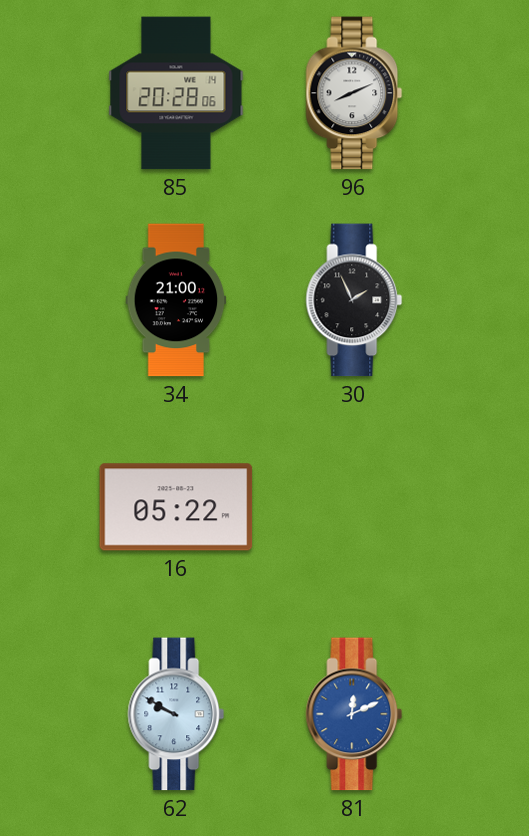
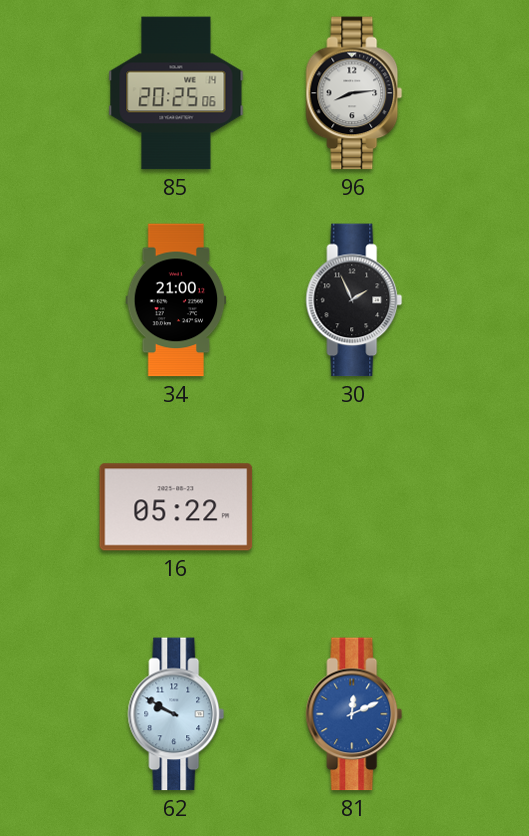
85: 20:28 -> 20:25
96: 8:11 -> 8:14
